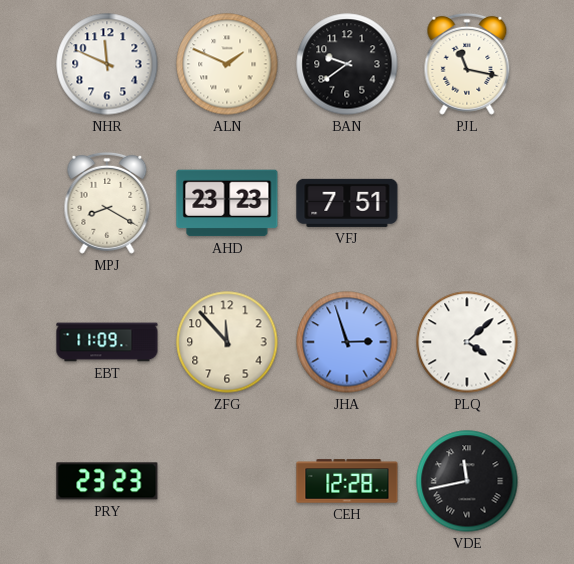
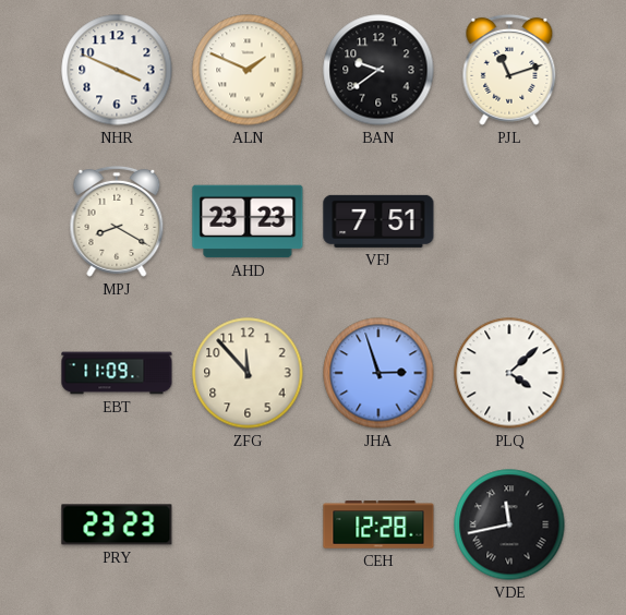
NHR: 11:49 -> 3:49
PJL: 11:17 -> 11:12
